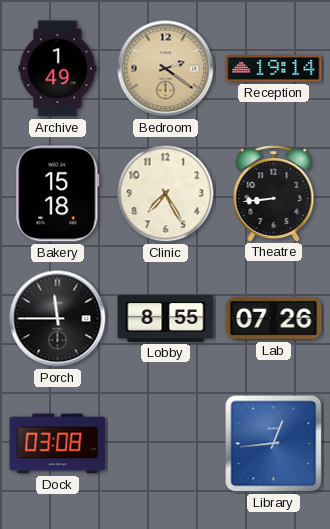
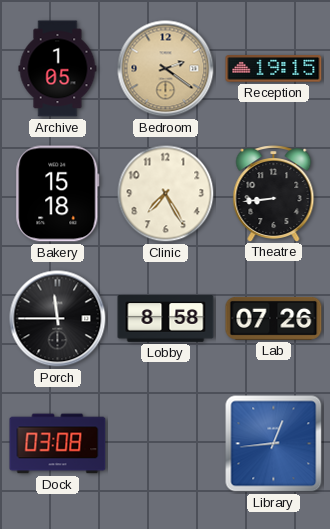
Archive: 1:49 -> 1:05
Reception: 19:14 -> 19:15
Lobby: 8:55 -> 8:58
